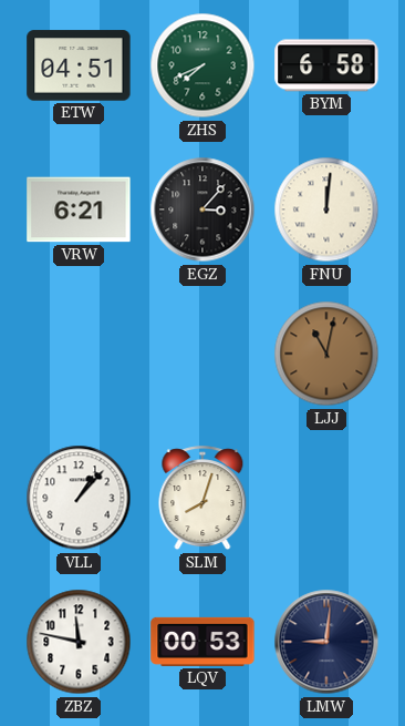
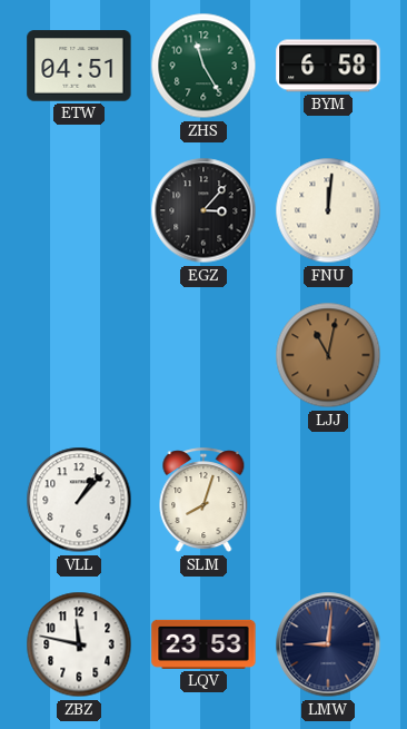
ZHS: 7:41 -> 11:25
VRW: 6:21 -> none
LQV: 00:53 -> 23:53
